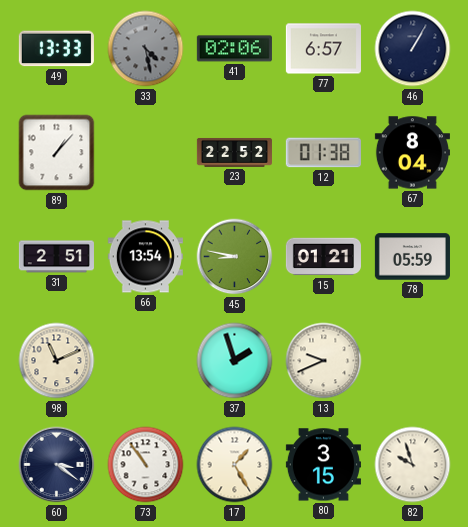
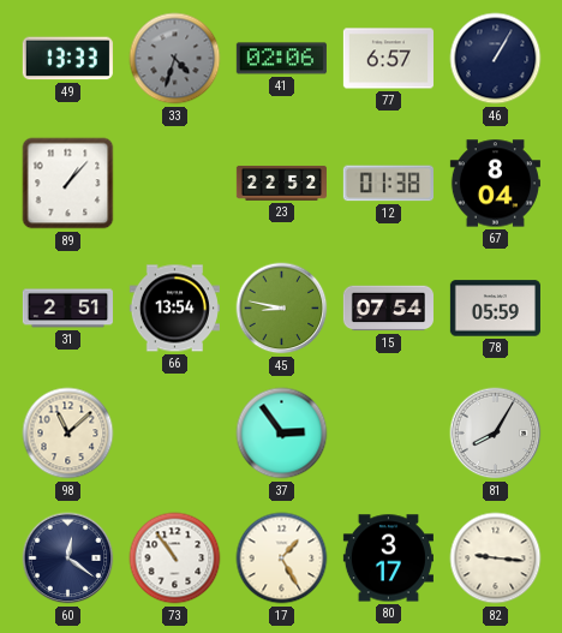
33: 4:28 -> 4:33
15: 01:21 -> 07:54
98: 11:11 -> 11:08
37: 1:57 -> 2:54
13: 9:41 -> none
81: none -> 8:05
60: 3:21 -> 12:21
80: 3:15 -> 3:17
82: 9:57 -> 9:16
